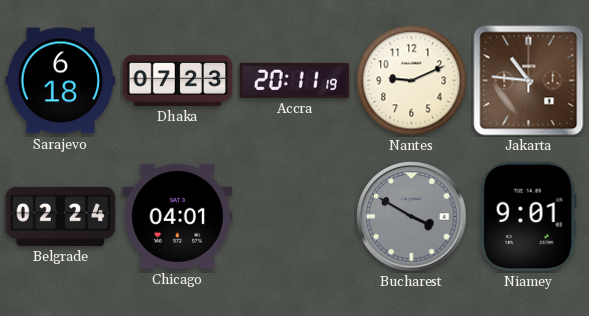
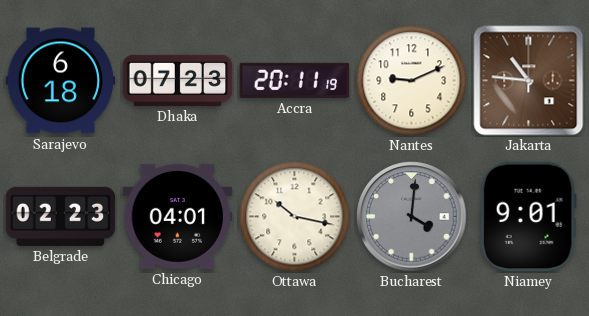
Belgrade: 02:24 -> 02:23
Ottawa: none -> 10:17
Bucharest: 3:50 -> 4:01
